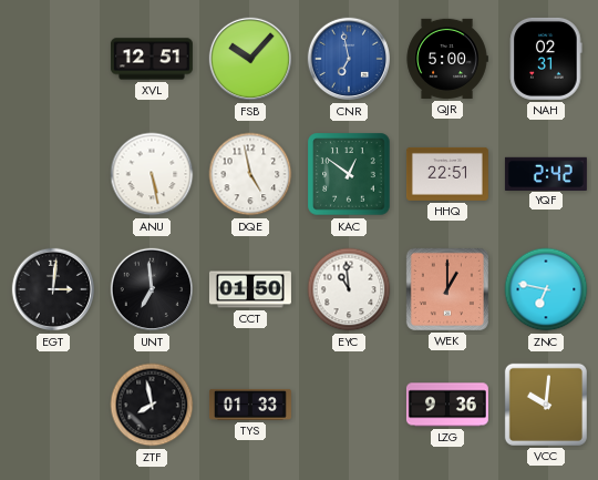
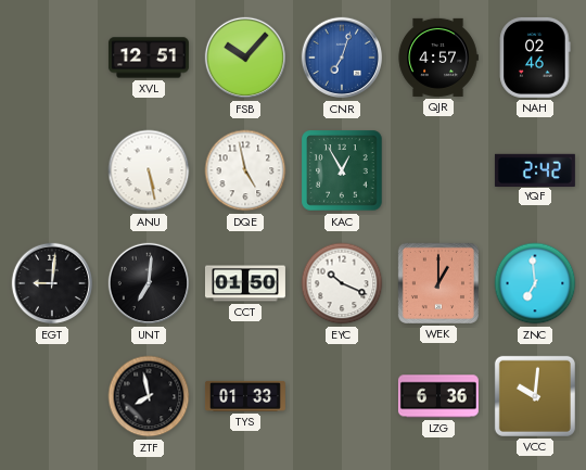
CNR: 6:58 -> 7:03
QJR: 5:00 -> 4:57
NAH: 02:31 -> 02:46
KAC: 12:51 -> 12:55
HHQ: 22:51 -> none
EGT: 3:01 -> 9:01
UNT: 6:59 -> 7:01
EYC: 10:59 -> 10:19
ZNC: 6:47 -> 6:59
LZG: 9:36 -> 6:36
